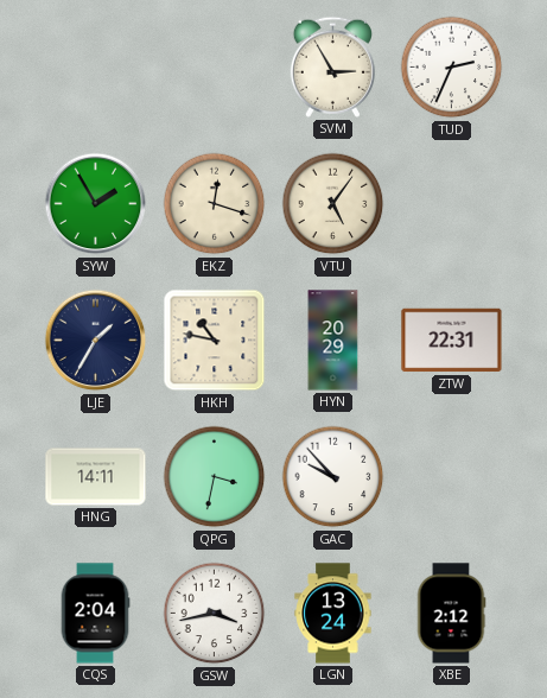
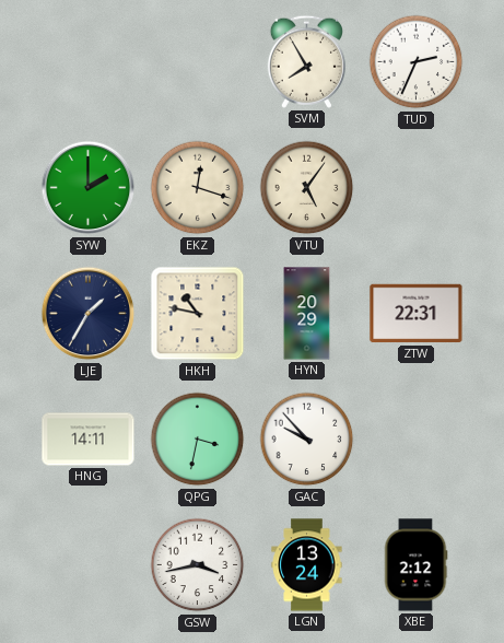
SVM: 2:55 -> 7:55
SYW: 1:55 -> 2:00
CQS: 2:04 -> none
